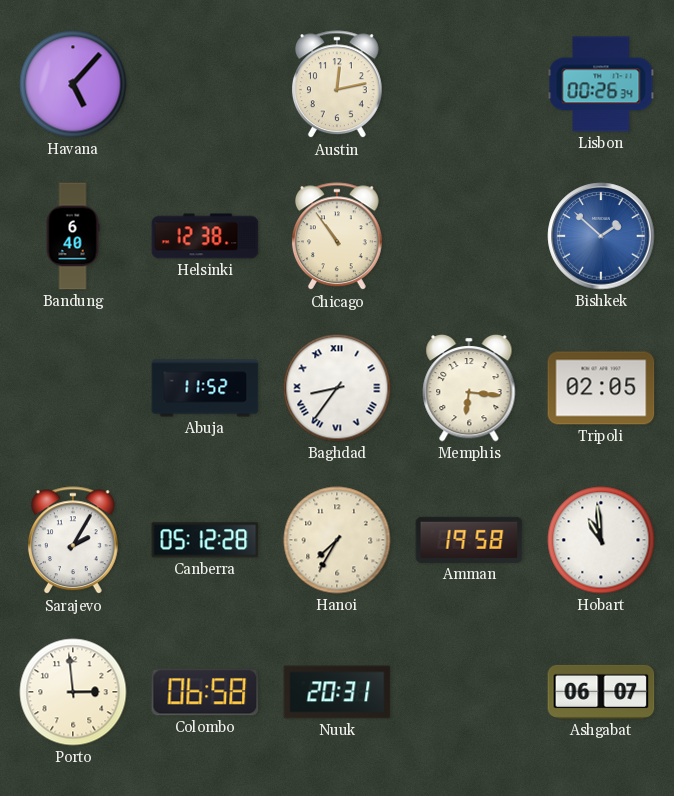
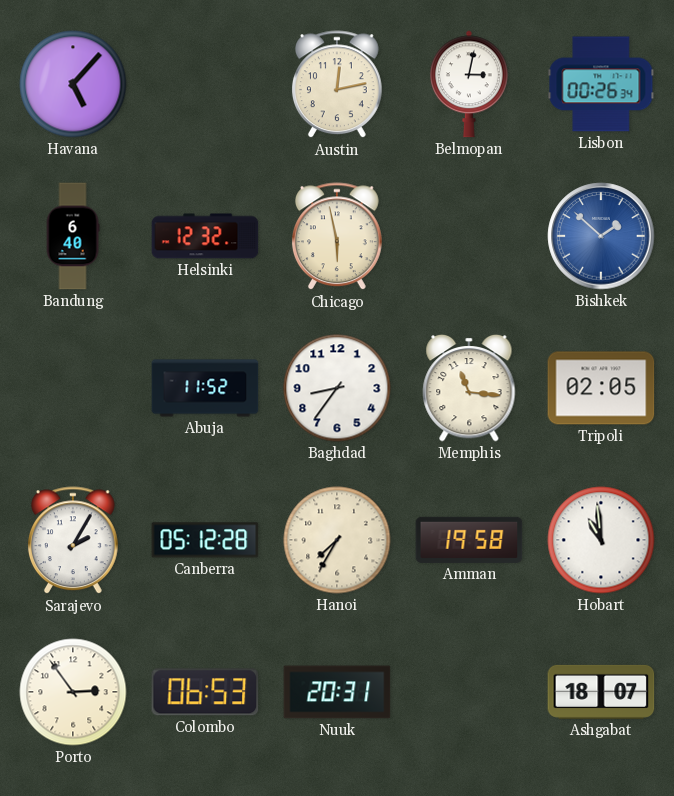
Belmopan: none -> 3:02
Helsinki: 12:38 -> 12:32
Chicago: 10:54 -> 5:58
Baghdad numerals: Roman -> Arabic
Memphis: 6:16 -> 11:16
Porto: 2:59 -> 2:54
Colombo: 06:58 -> 06:53
Ashgabat: 06:07 -> 18:07
